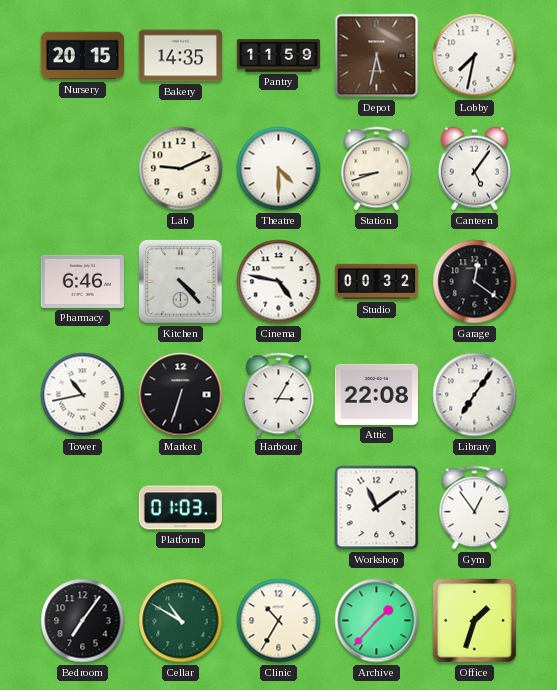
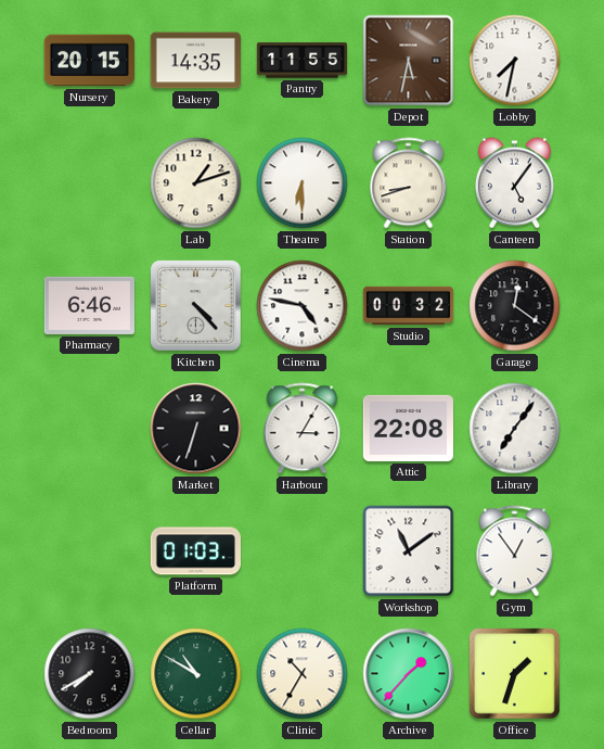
Pantry: 11:59 -> 11:55
Lab: 9:11 -> 1:12
Theatre: 4:30 -> 6:30
Tower: 10:43 -> none
Bedroom: 7:06 -> 7:40
